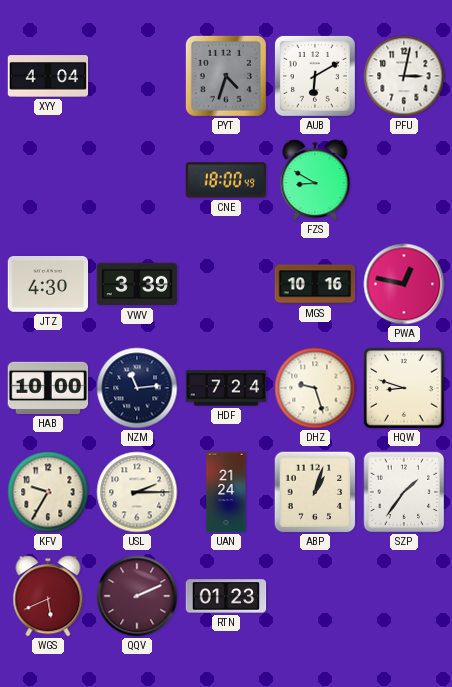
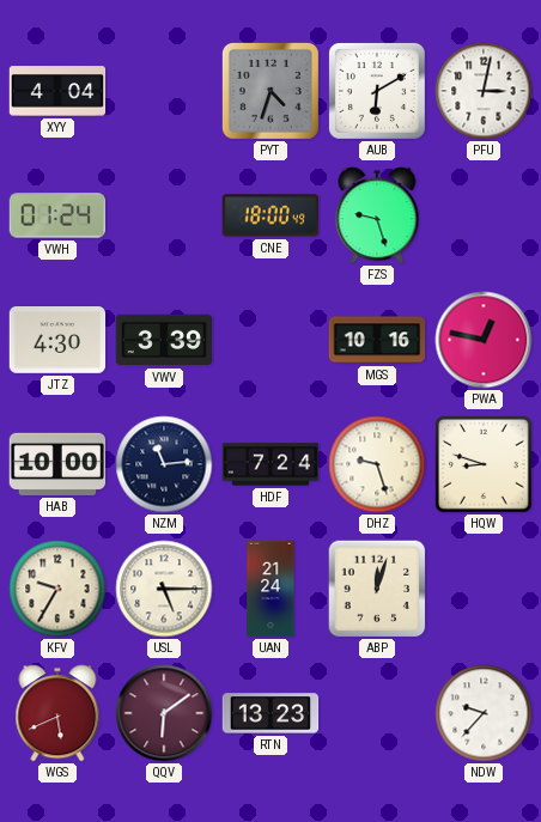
VWH: none -> 01:24
FZS: 8:50 -> 9:27
USL: 2:15 -> 5:15
ABP: 1:03 -> 12:03
SZP: 1:36 -> none
QQV: 2:11 -> 6:09
RTN: 01:23 -> 13:23
NDW: none -> 9:37
